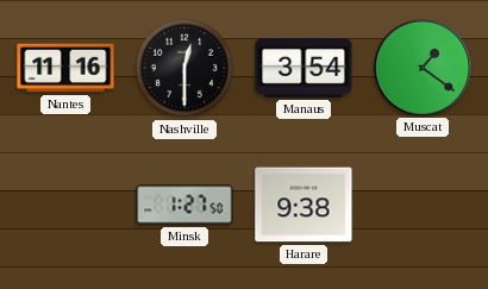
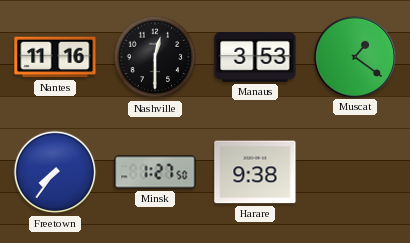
Manaus: 3:54 -> 3:53
Freetown: none -> 7:36
